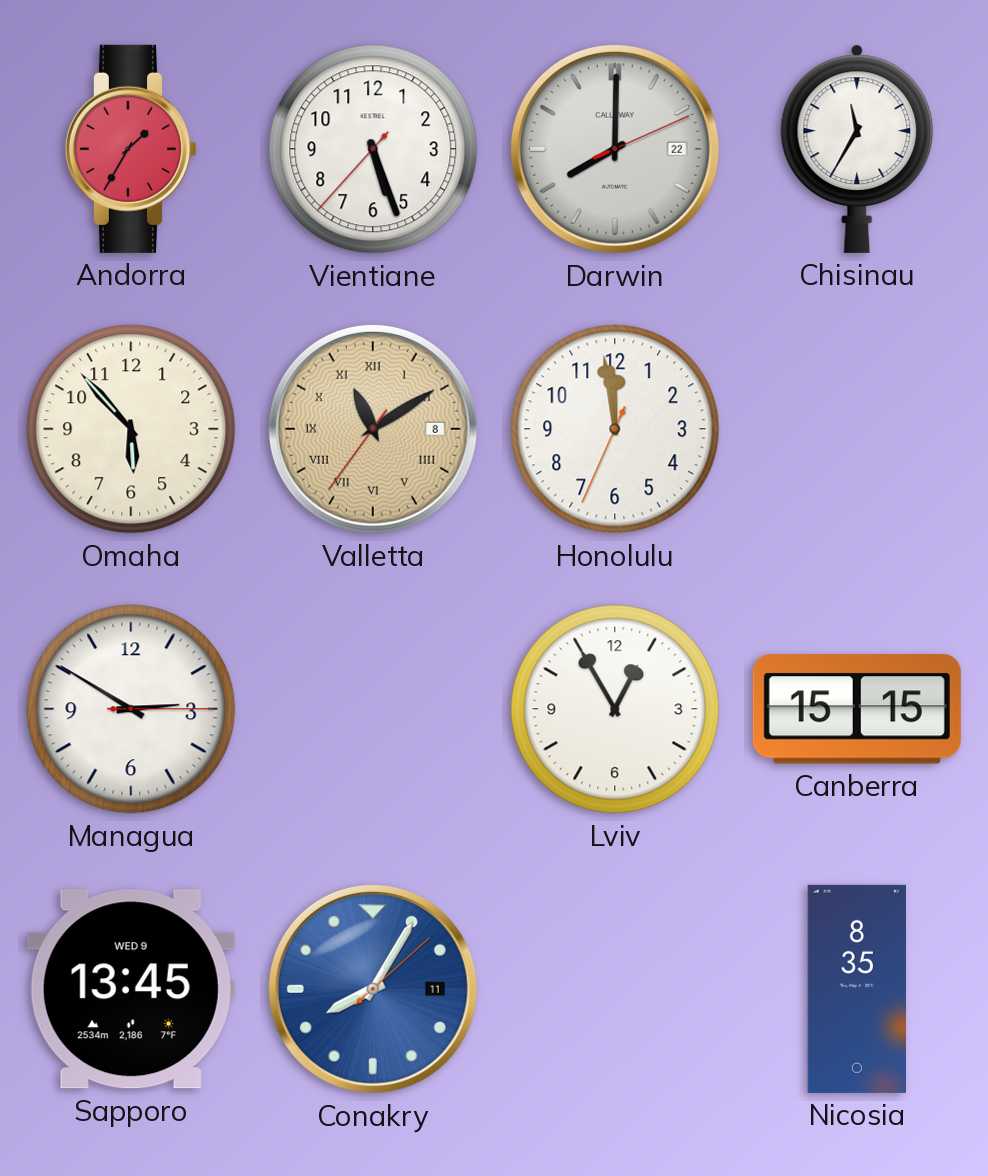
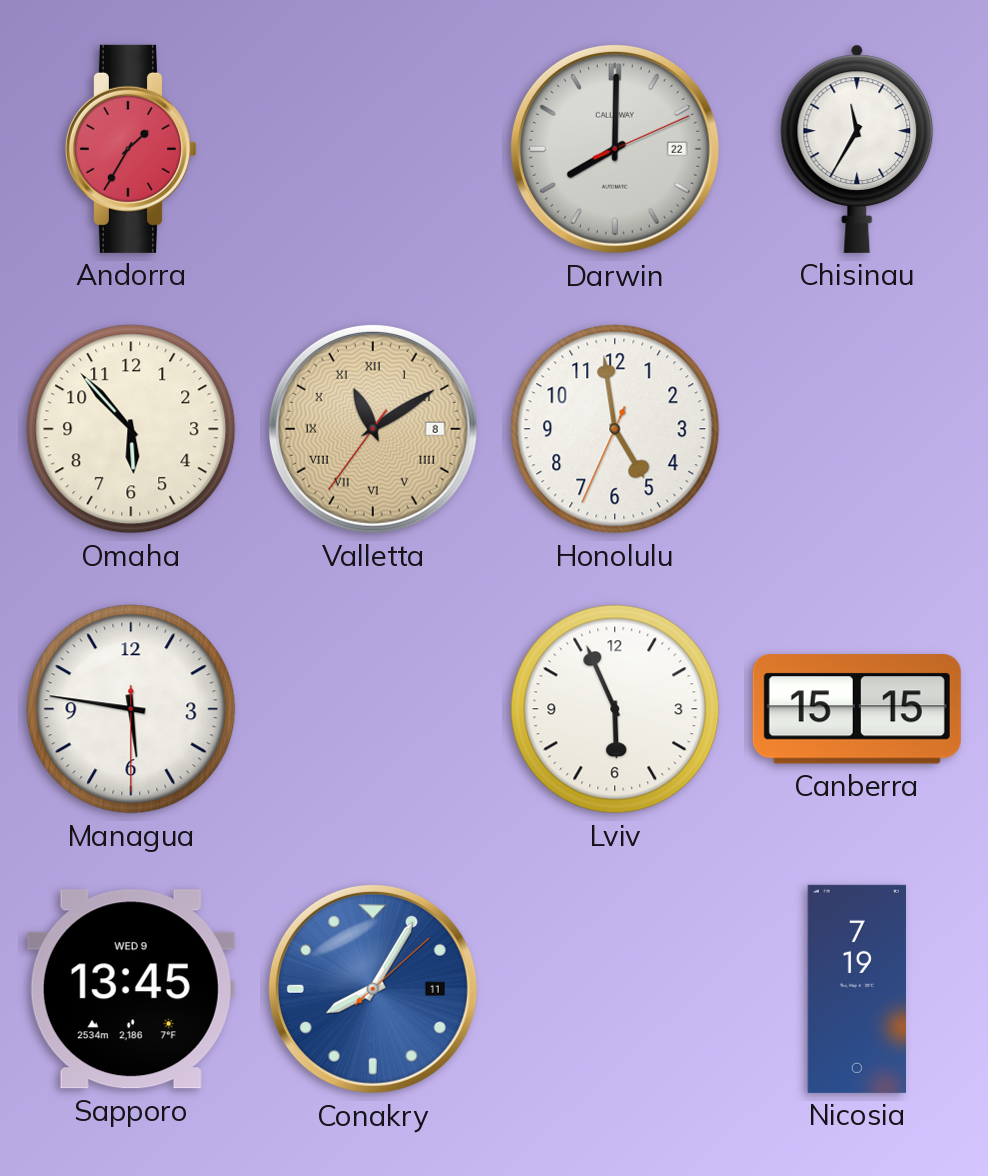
Vientiane: 5:26 -> none
Honolulu: 11:58 -> 4:58
Managua: 2:50 -> 5:46
Lviv: 12:55 -> 5:56
Nicosia: 8:35 -> 7:19
